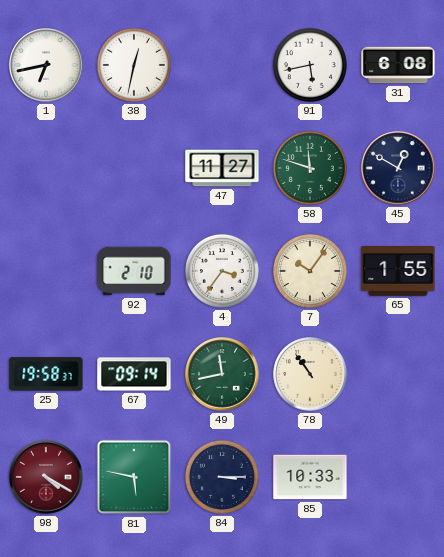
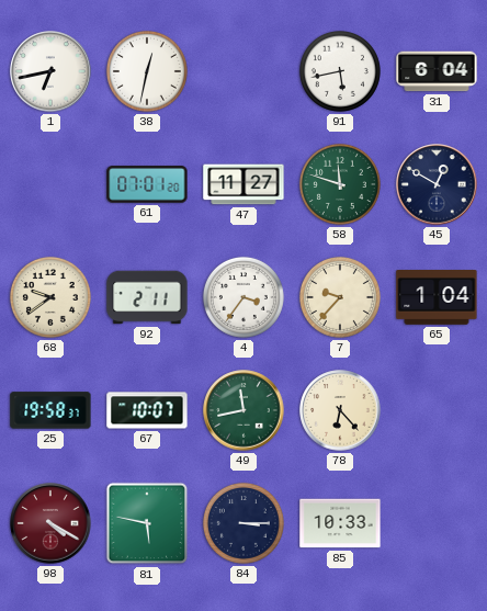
31: 6:08 -> 6:04
61: none -> 07:01
68: none -> 9:39
92: 2:10 -> 2:11
7: 10:06 -> 9:37
65: 1:55 -> 1:04
67: 09:14 -> 10:07
78: 10:54 -> 6:23
